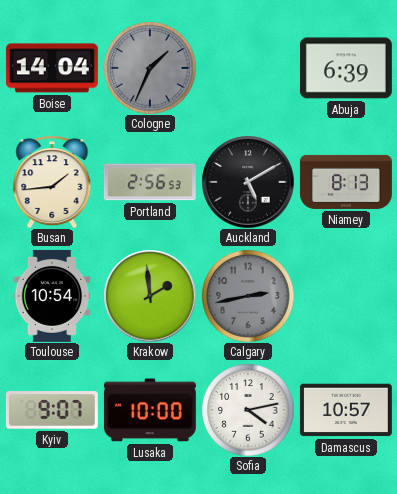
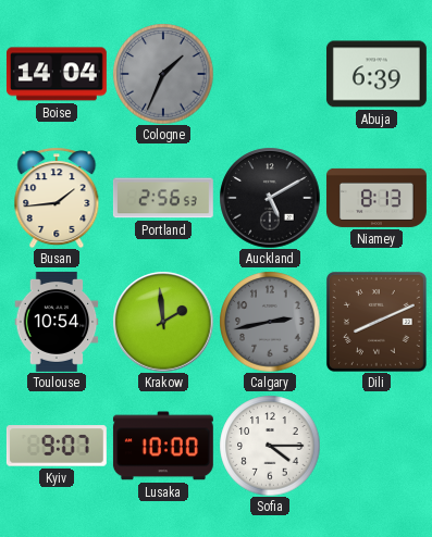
Dili: none -> 8:11
Sofia: 4:13 -> 4:15
Damascus: 10:57 -> none
